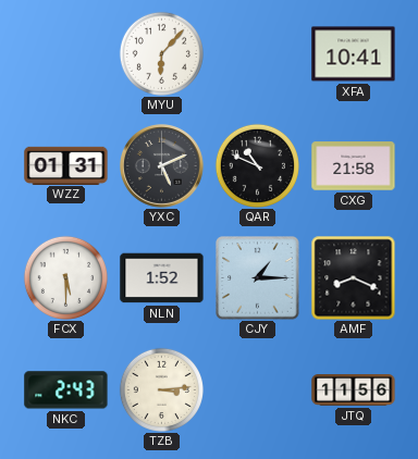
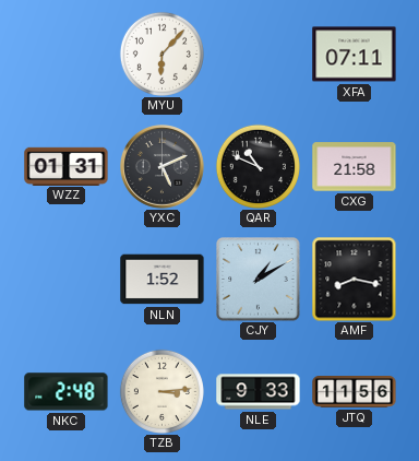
XFA: 10:41 -> 07:11
FCX: 5:30 -> none
CJY: 1:15 -> 1:10
AMF: 8:19 -> 8:17
NKC: 2:43 -> 2:48
NLE: none -> 9:33
